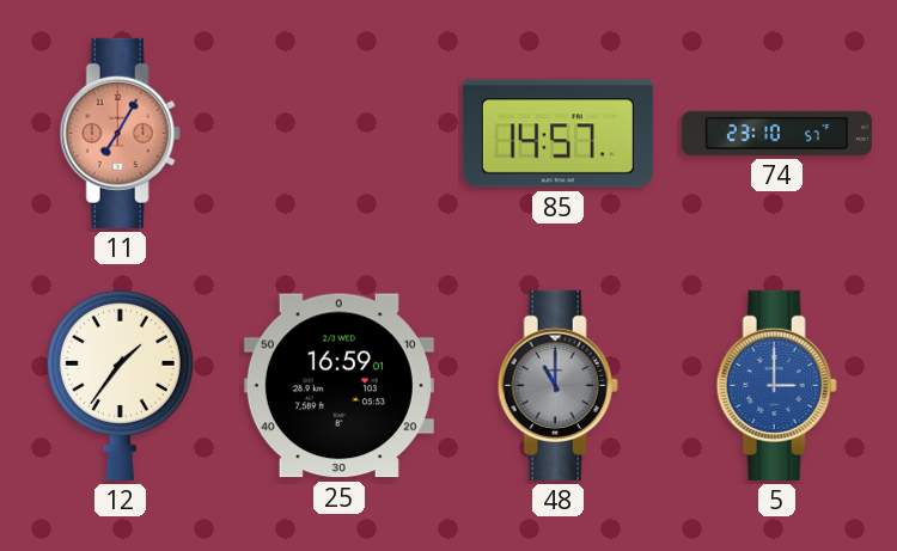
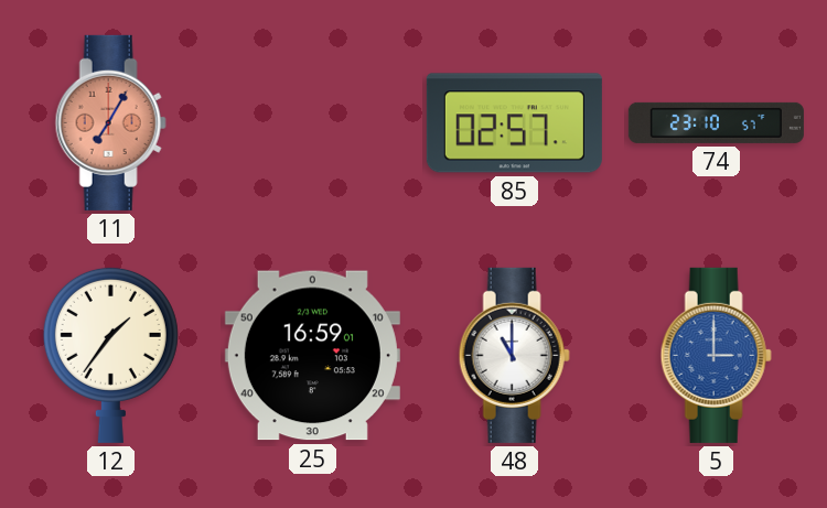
85: 14:57 -> 02:57
48 dial: grey -> white
